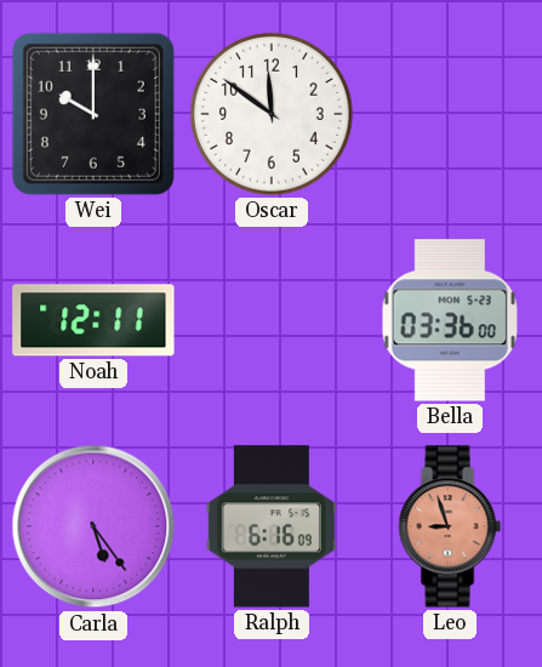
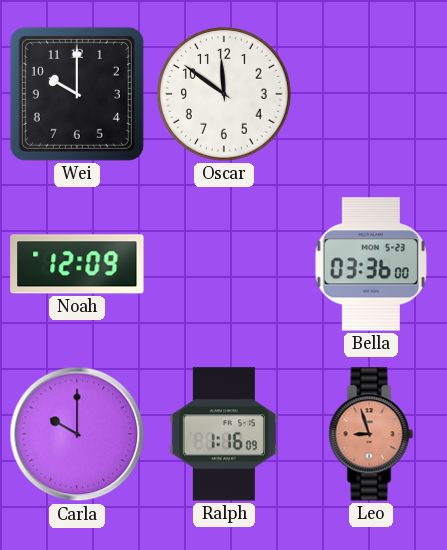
Noah: 12:11 -> 12:09
Carla: 5:24 -> 10:00
Ralph: 6:16 -> 1:16
